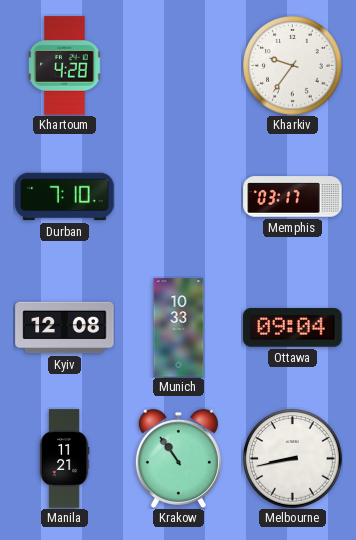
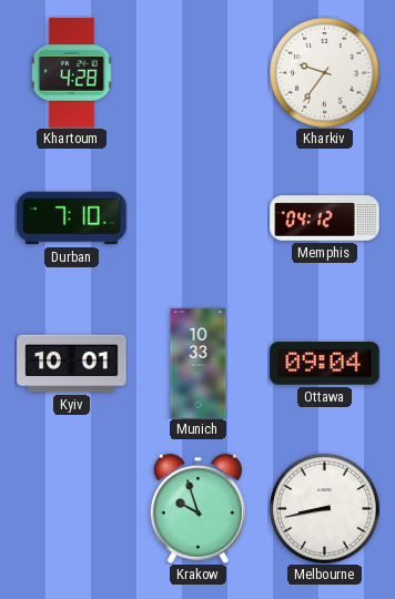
Memphis: 03:17 -> 04:12
Kyiv: 12:08 -> 10:01
Manila: 11:21 -> none
Krakow: 10:54 -> 9:57
